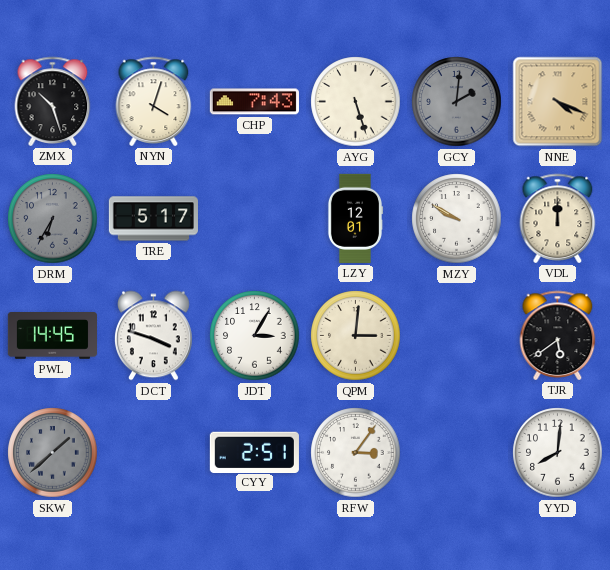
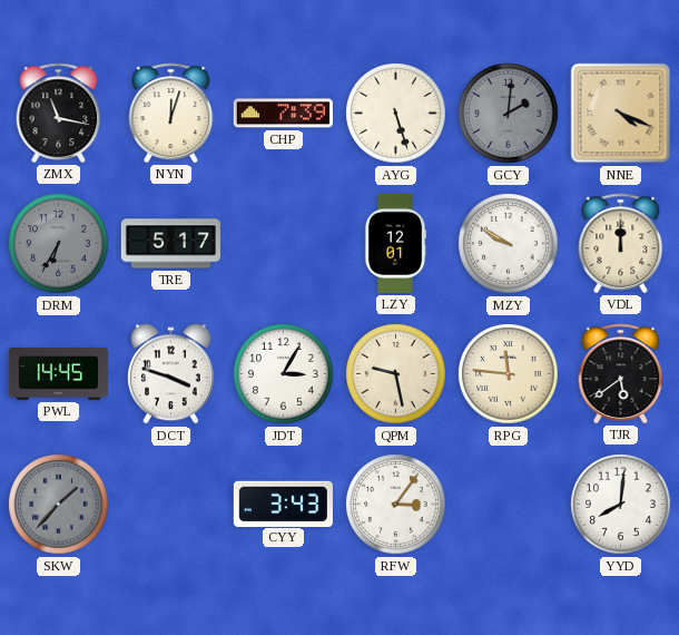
ZMX: 10:27 -> 11:17
NYN: 4:03 -> 12:03
CHP: 7:43 -> 7:39
QPM: 3:01 -> 9:28
RPG: none -> 11:46
SKW: 1:38 -> 1:37
CYY: 2:51 -> 3:43
